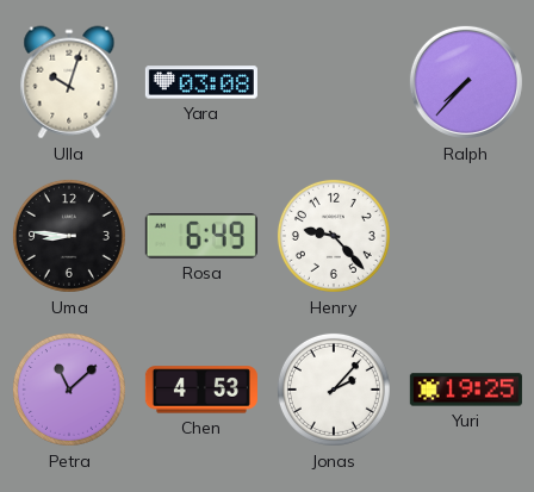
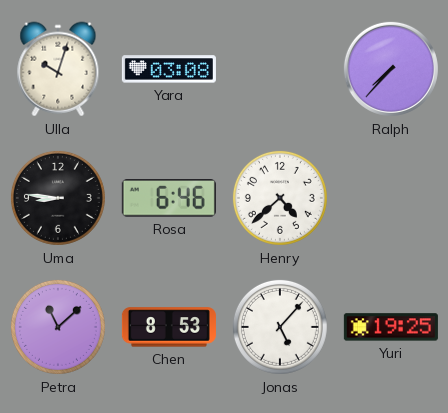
Rosa: 6:49 -> 6:46
Henry: 9:23 -> 4:38
Chen: 4:53 -> 8:53
Jonas: 2:07 -> 5:07
